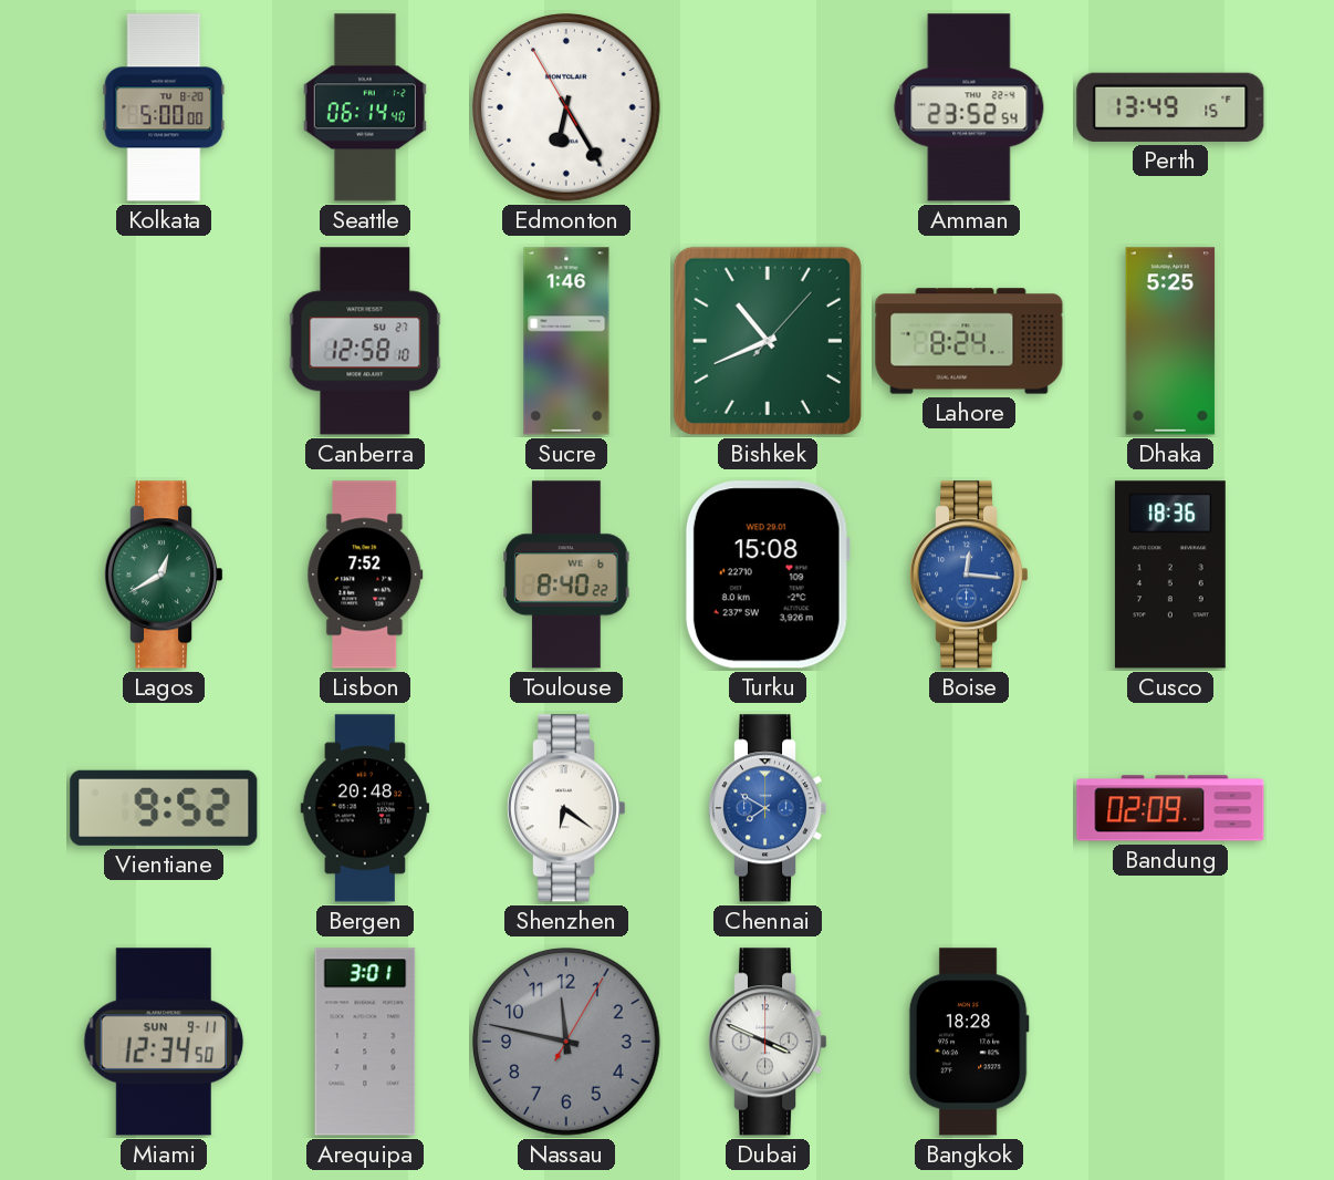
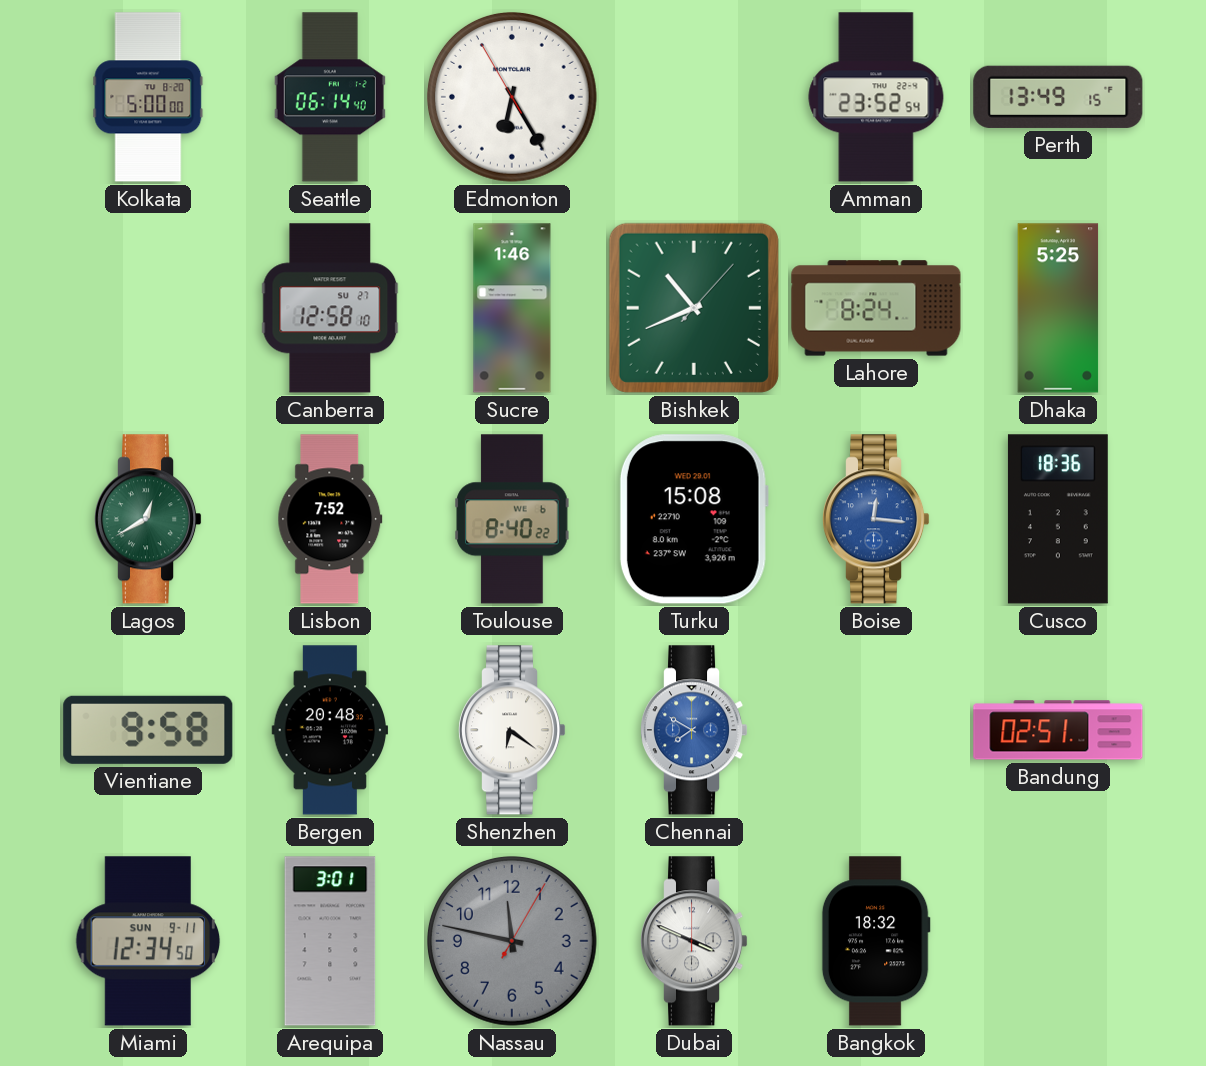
Vientiane: 9:52 -> 9:58
Bandung: 02:09 -> 02:51
Bangkok: 18:28 -> 18:32
